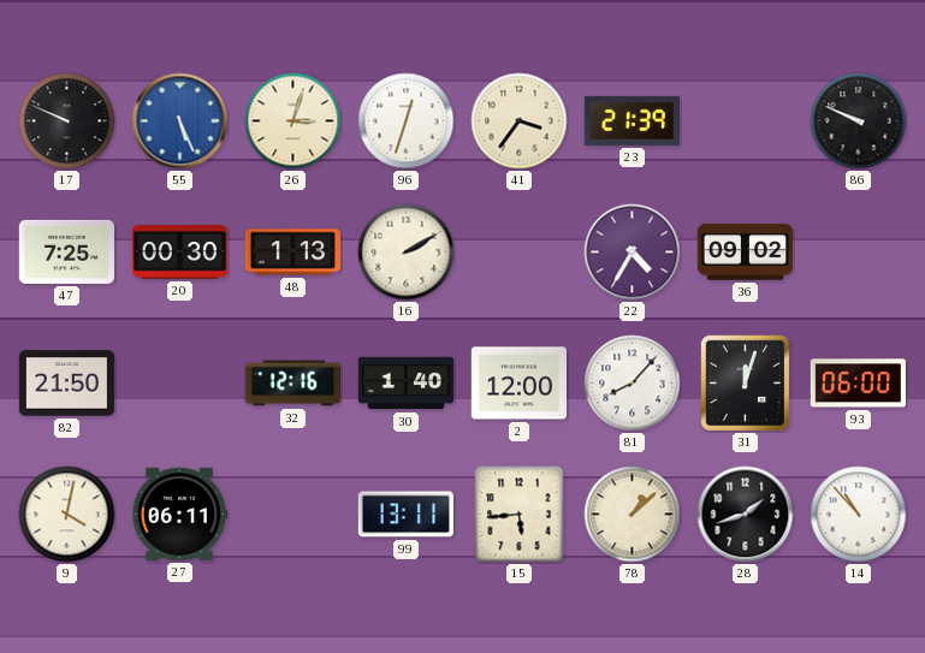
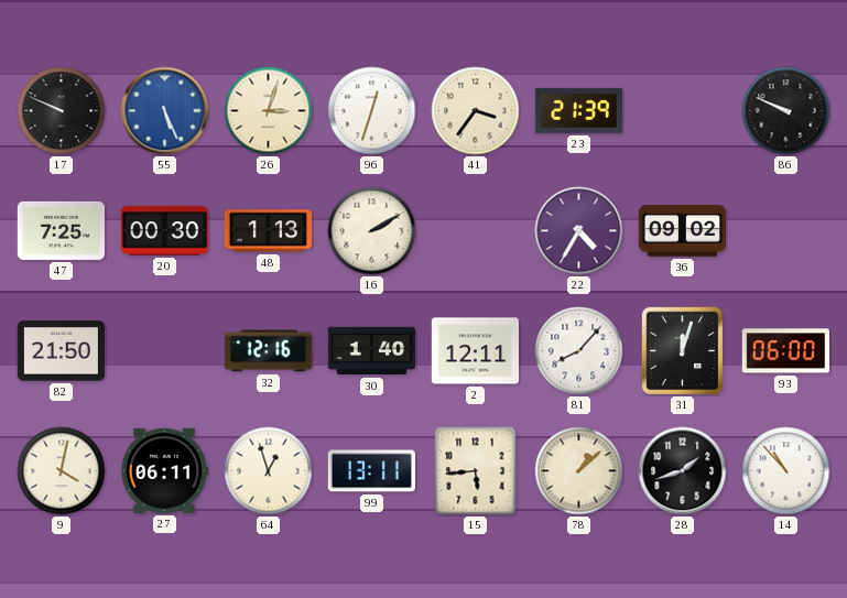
2: 12:00 -> 12:11
64: none -> 12:57
